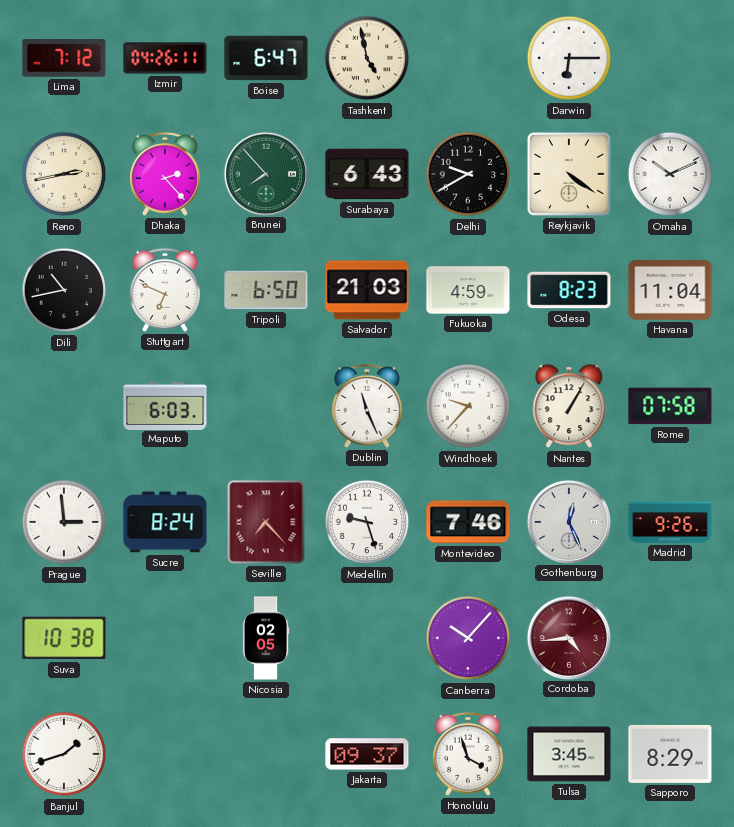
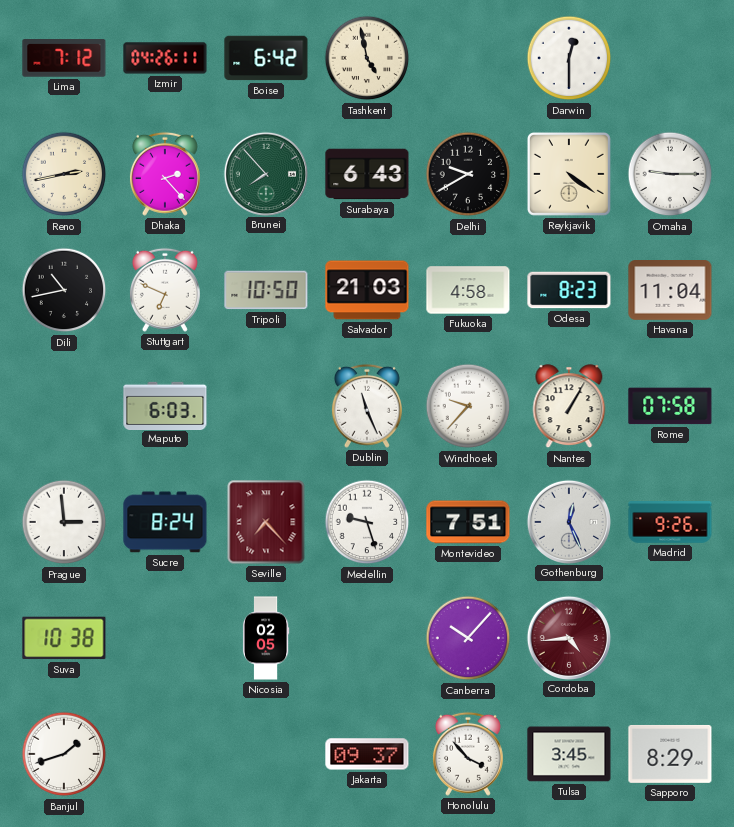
Boise: 6:47 -> 6:42
Darwin: 6:15 -> 12:30
Omaha: 10:11 -> 9:15
Tripoli: 6:50 -> 10:50
Fukuoka: 4:59 -> 4:58
Montevideo: 7:46 -> 7:51
Honolulu: 3:57 -> 3:53
